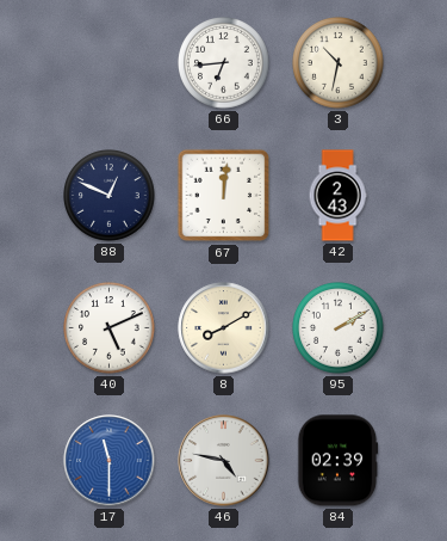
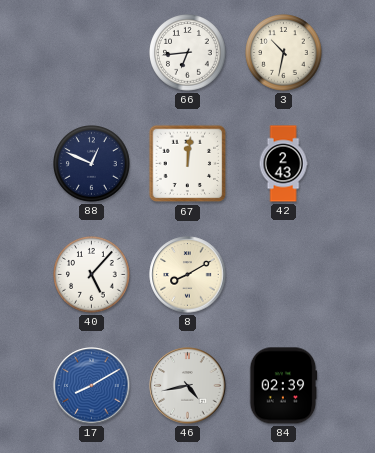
40: 5:11 -> 5:07
95: 2:10 -> none
17: 11:30 -> 8:10
46: 4:47 -> 4:43
